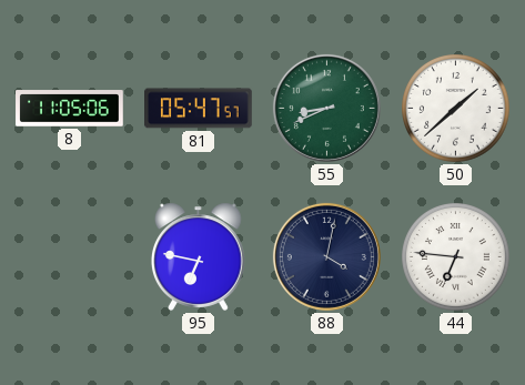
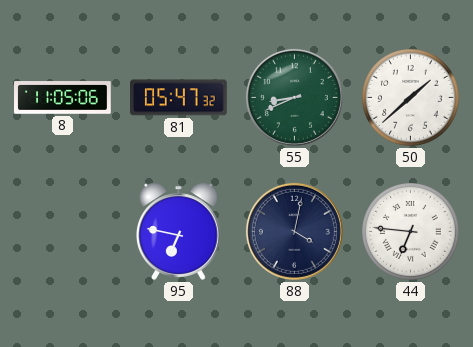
81: 05:47:57 -> 05:47:32
